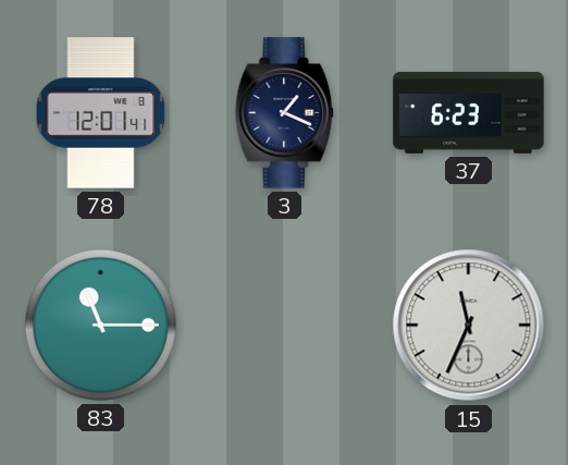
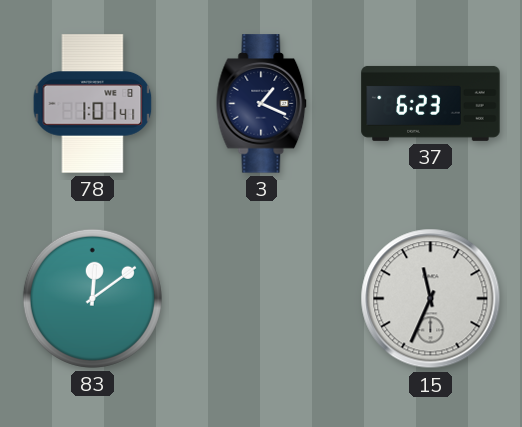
78: 12:01 -> 1:01
83: 11:15 -> 12:09
